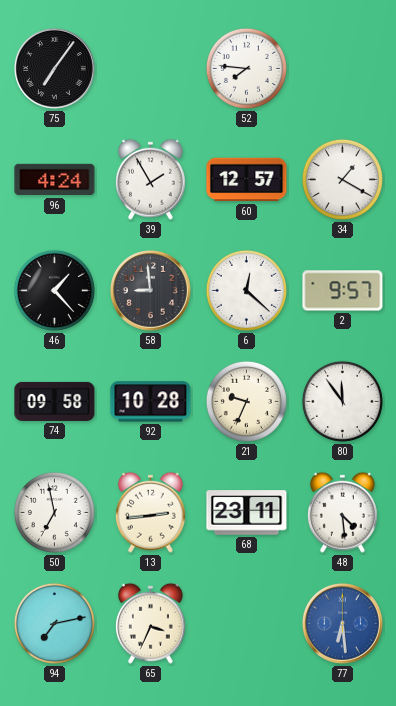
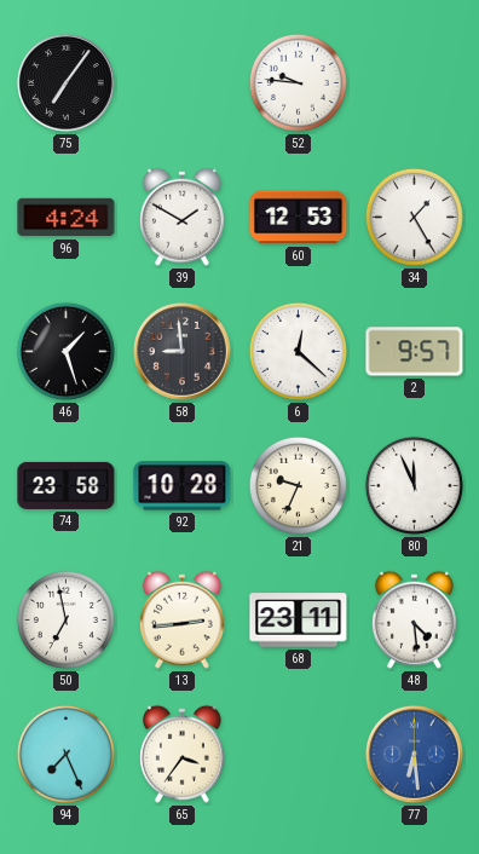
52: 7:46 -> 9:46
39: 1:55 -> 1:50
60: 12:57 -> 12:53
34: 1:20 -> 1:25
46: 1:23 -> 1:27
74: 09:58 -> 23:58
80: 11:54 -> 11:56
94: 7:13 -> 7:26
65: 3:34 -> 3:36
